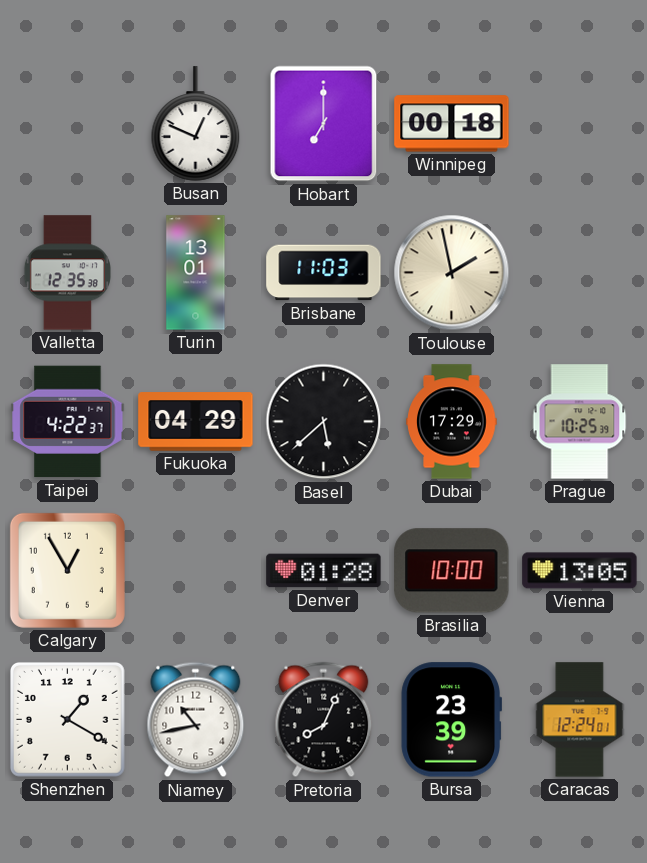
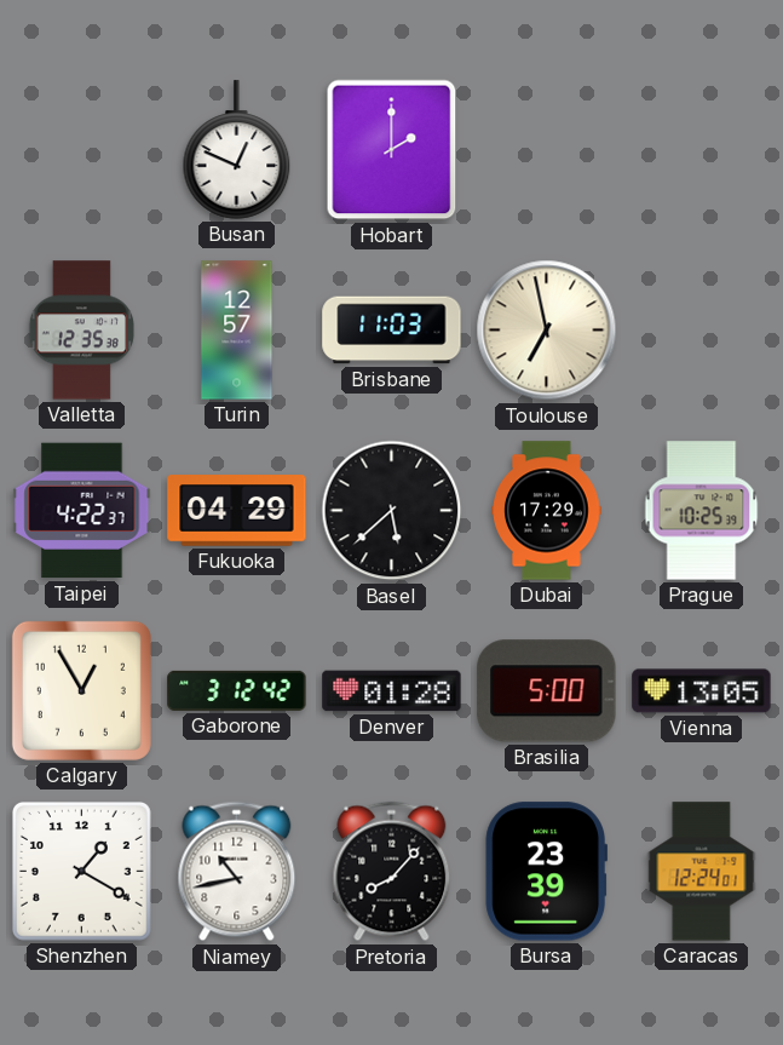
Hobart: 7:00 -> 2:00
Winnipeg: 00:18 -> none
Turin: 13:01 -> 12:57
Toulouse: 1:58 -> 6:58
Gaborone: none -> 3:12
Brasilia: 10:00 -> 5:00
Pretoria: 8:04 -> 8:07
